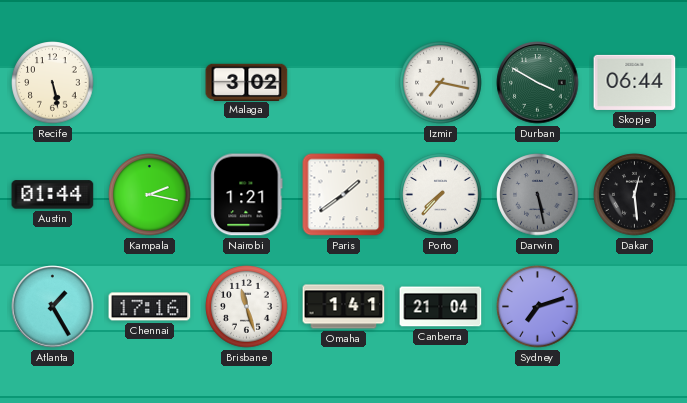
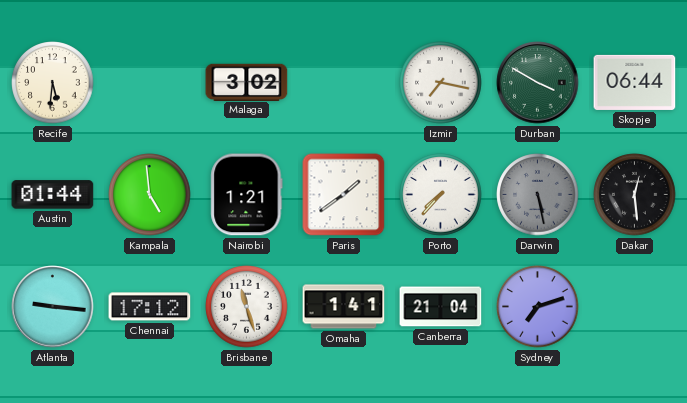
Recife: 5:28 -> 5:31
Kampala: 2:17 -> 4:59
Atlanta: 1:25 -> 9:16
Chennai: 17:16 -> 17:12
